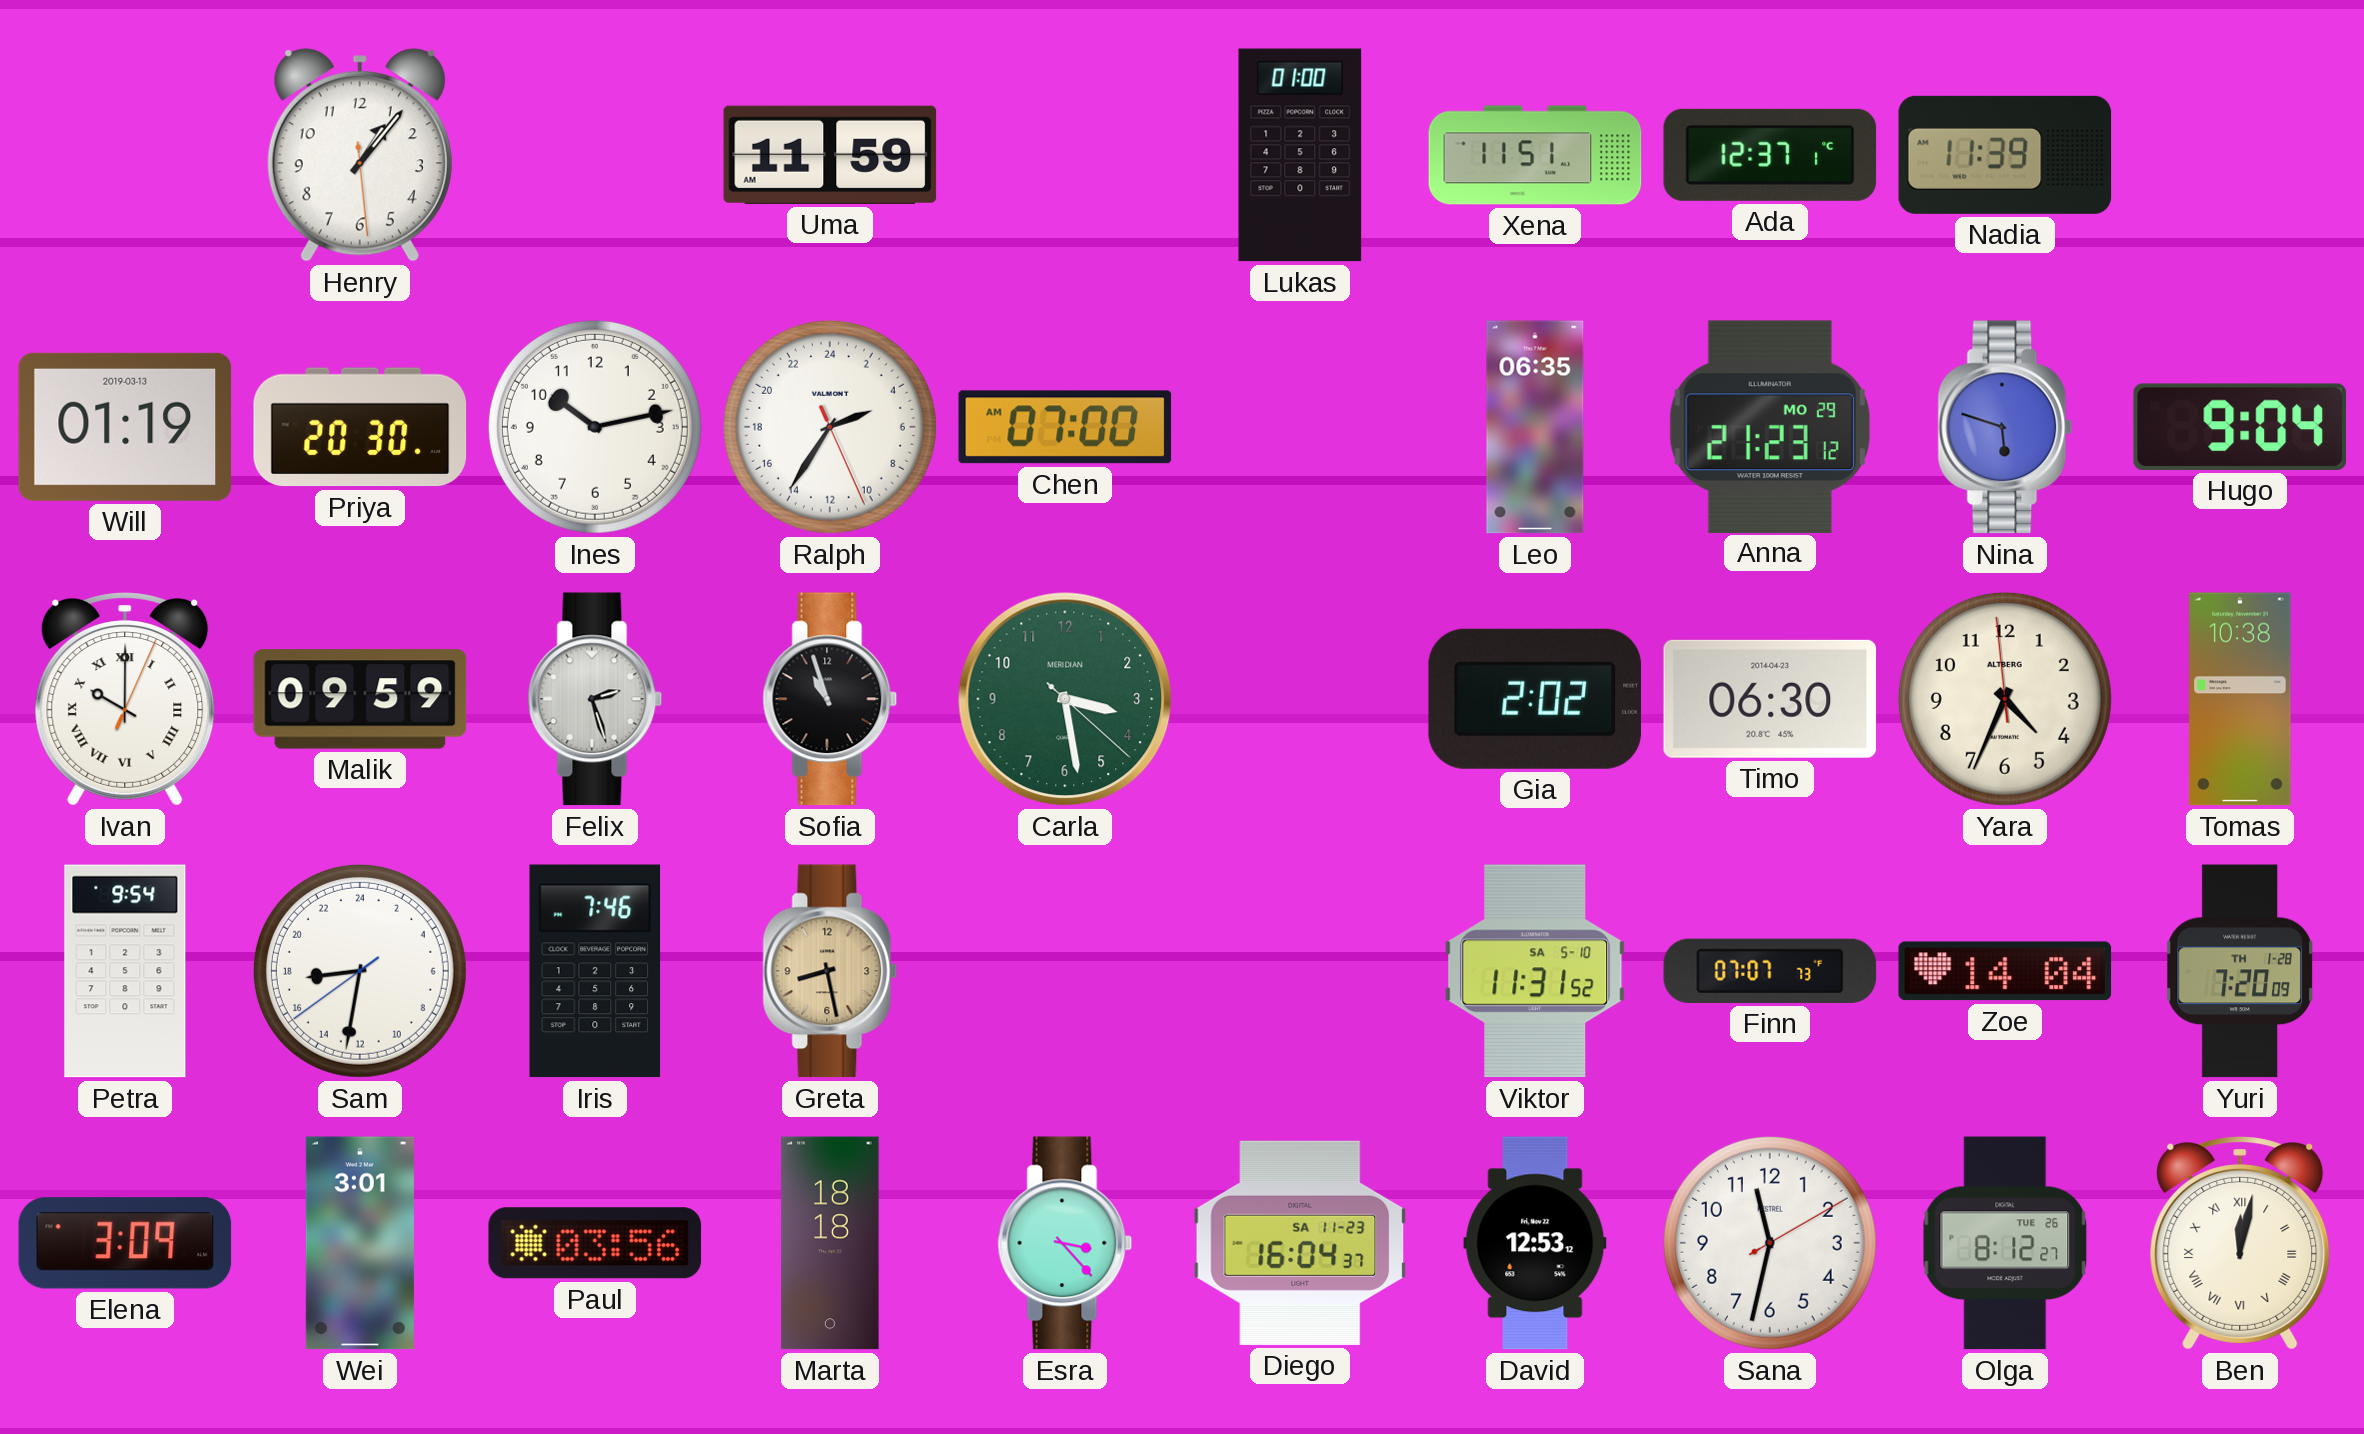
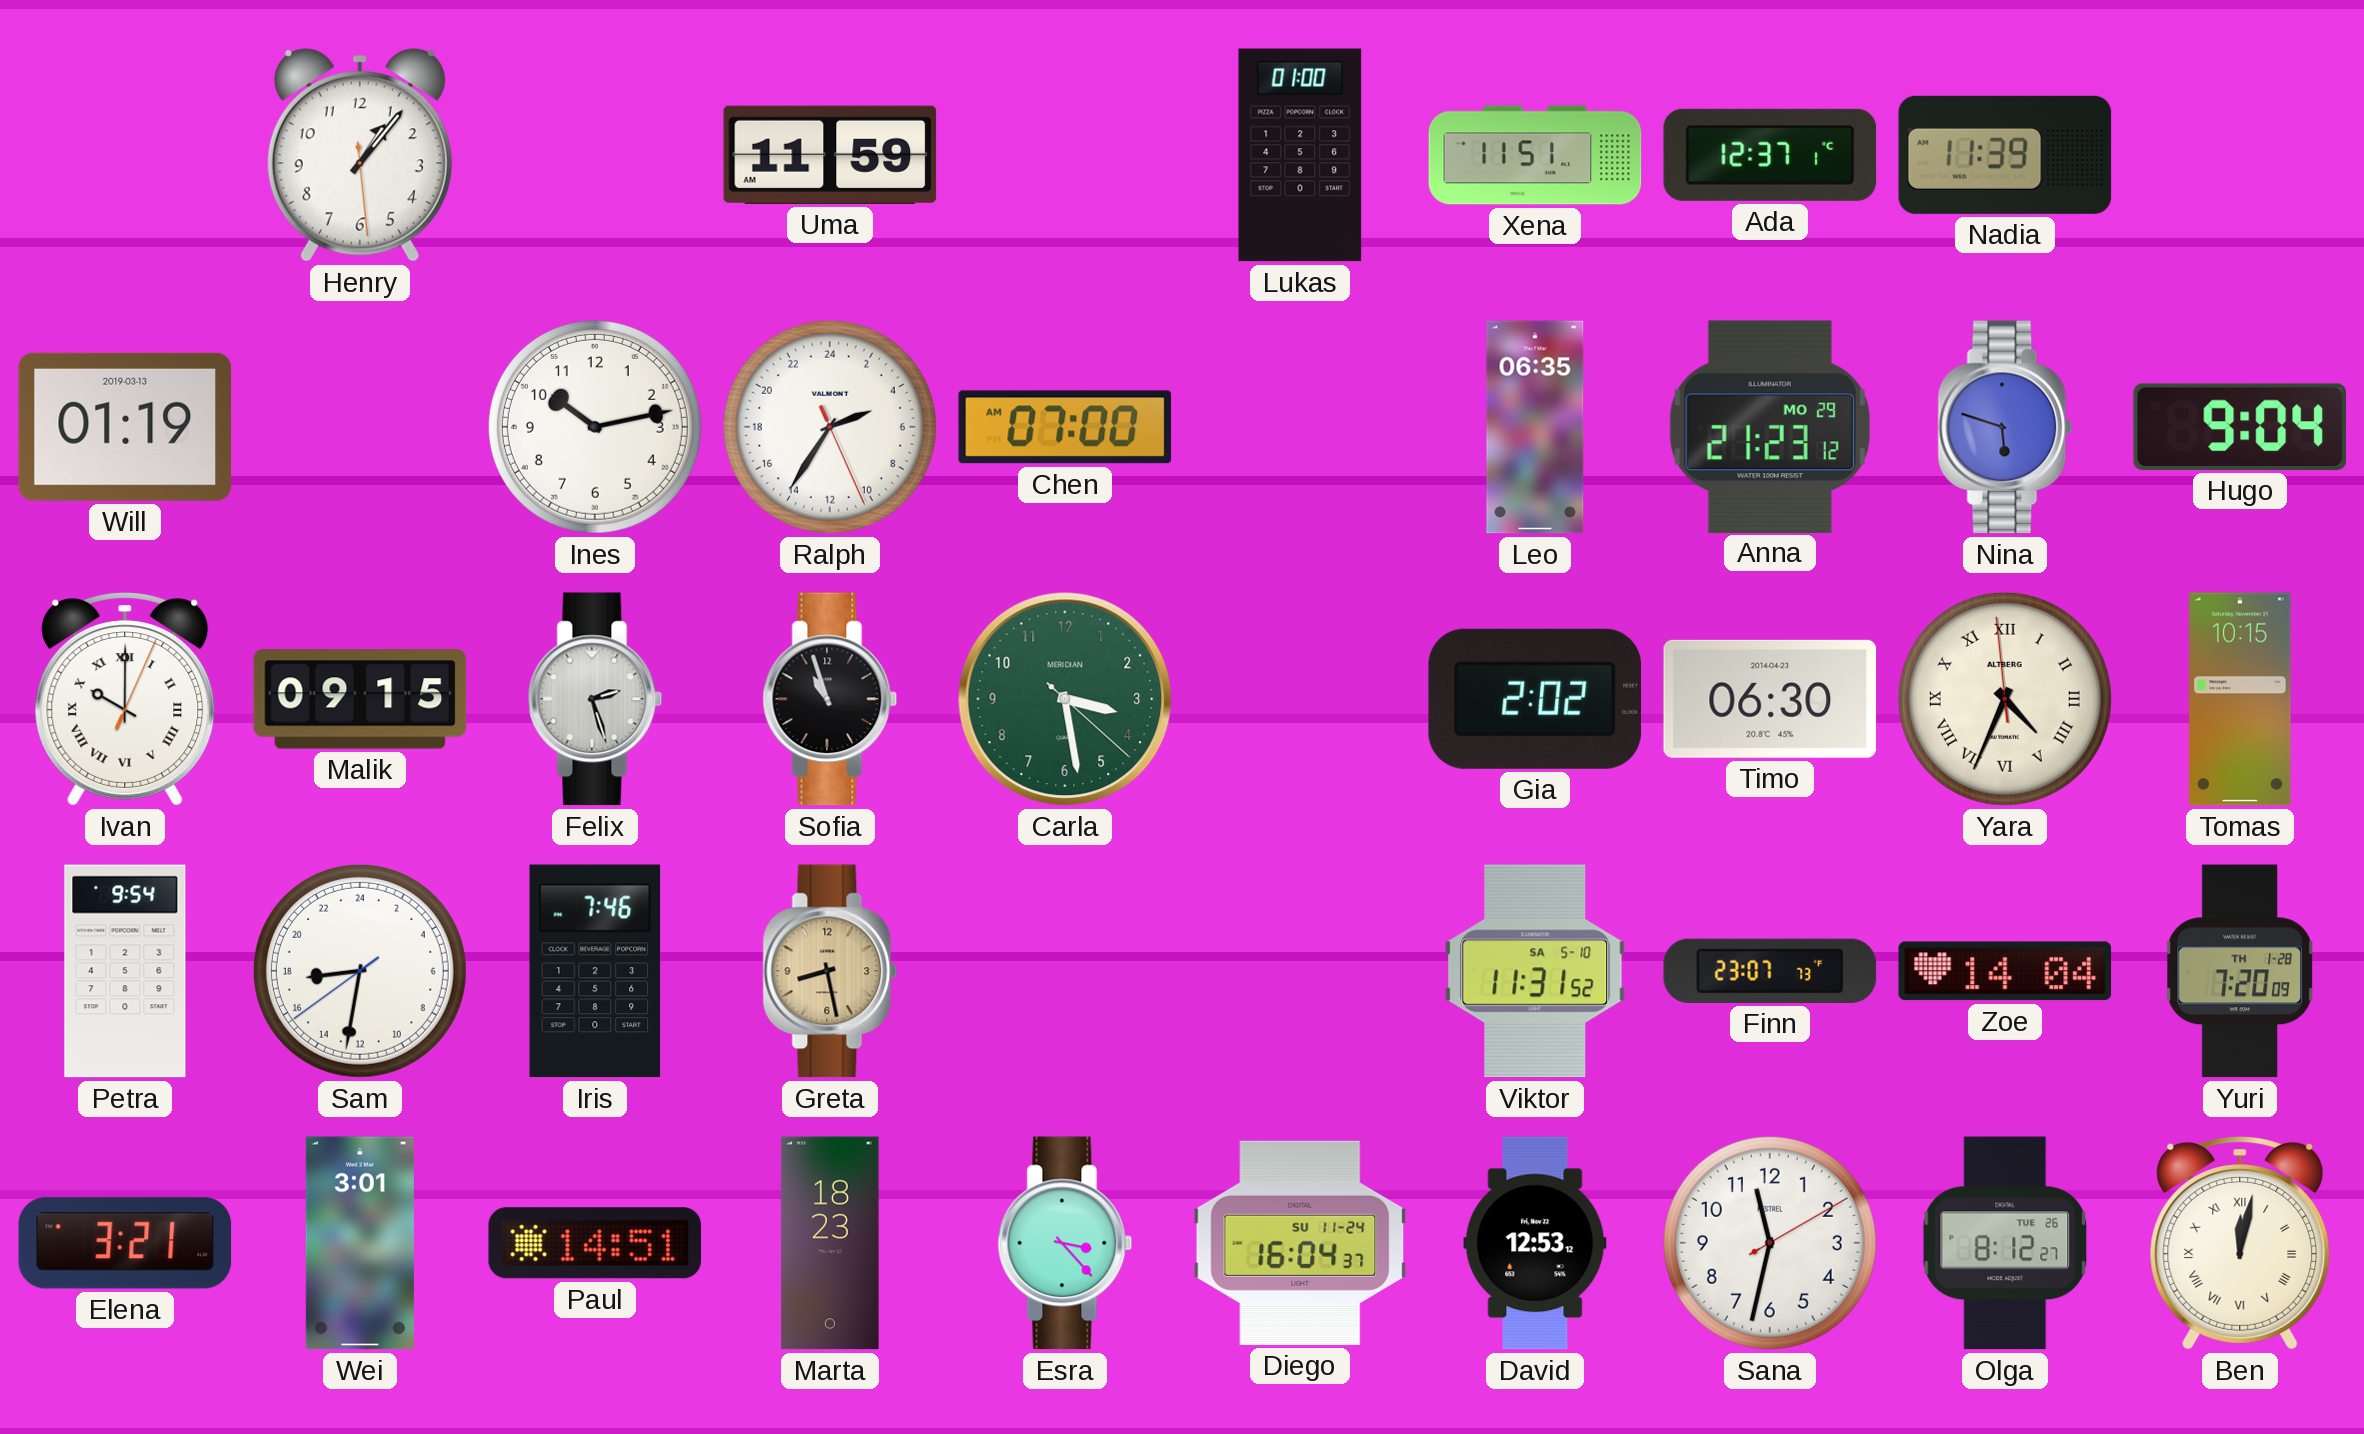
Priya: 20:30 -> none
Malik: 09:59 -> 09:15
Yara numerals: Arabic -> Roman
Tomas: 10:38 -> 10:15
Finn: 07:07 -> 23:07
Elena: 3:09 -> 3:21
Paul: 03:56 -> 14:51
Marta: 18:18 -> 18:23
Diego date: SA 11-23 -> SU 11-24
